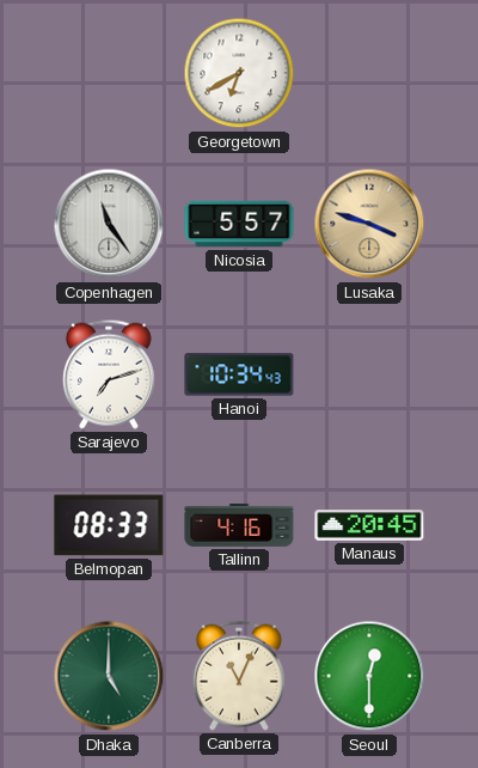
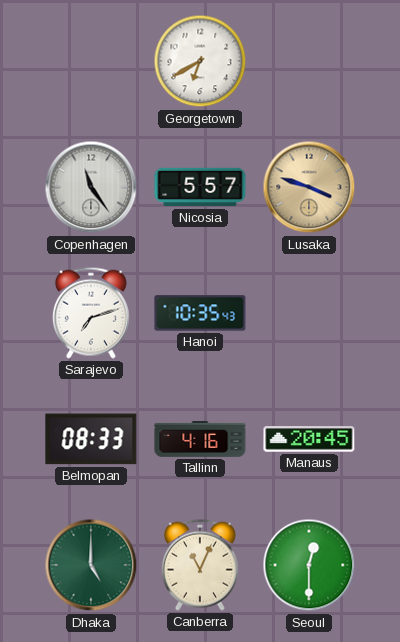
Hanoi: 10:34 -> 10:35
